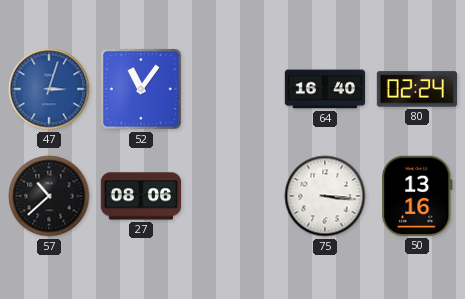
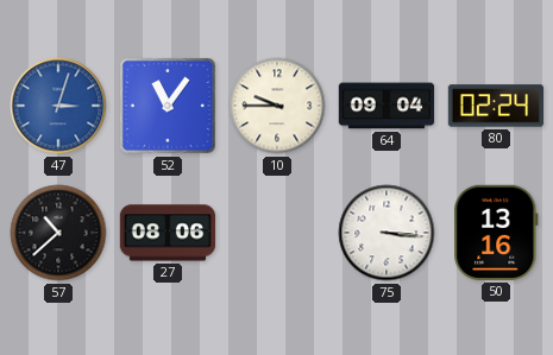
10: none -> 9:45
64: 16:40 -> 09:04
